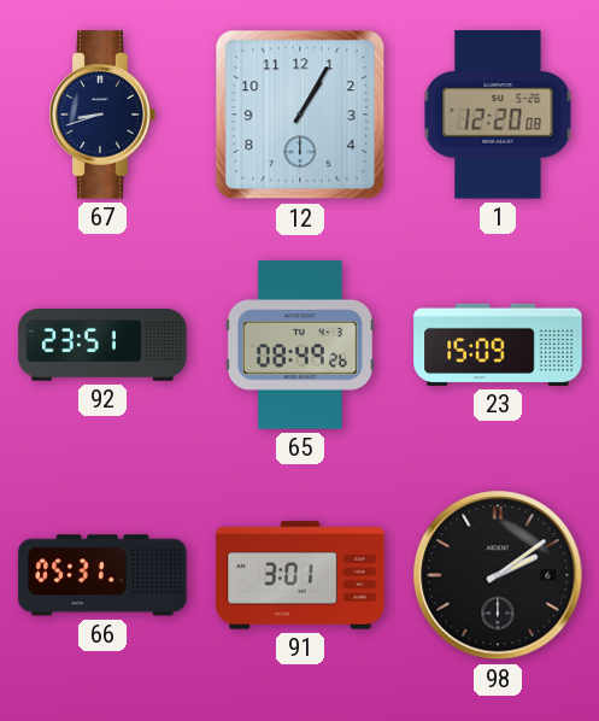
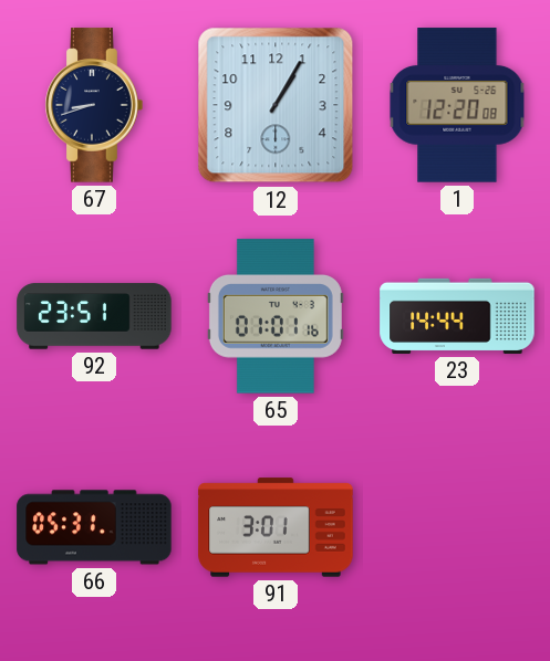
65: 08:49 -> 01:01
23: 15:09 -> 14:44
98: 2:09 -> none
